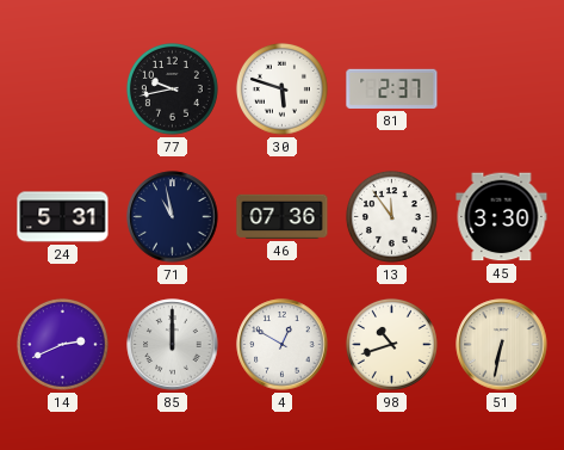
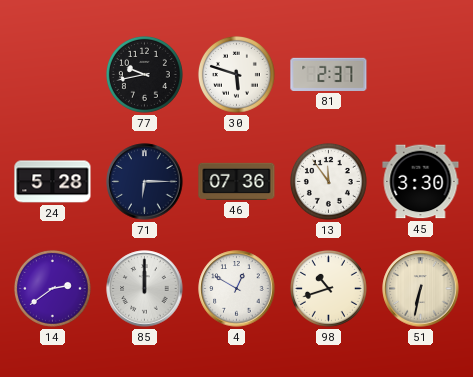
24: 5:31 -> 5:28
71: 10:58 -> 6:15
14: 2:41 -> 2:39
